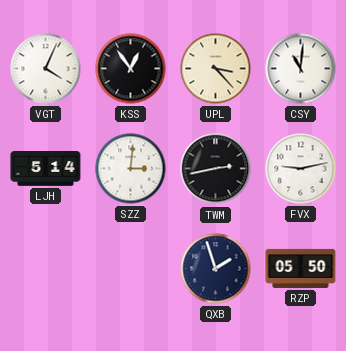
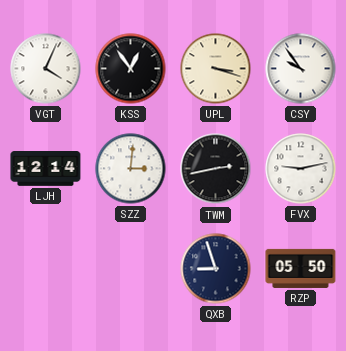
UPL: 3:23 -> 3:18
CSY: 11:01 -> 9:54
LJH: 5:14 -> 12:14
QXB: 1:57 -> 8:57
